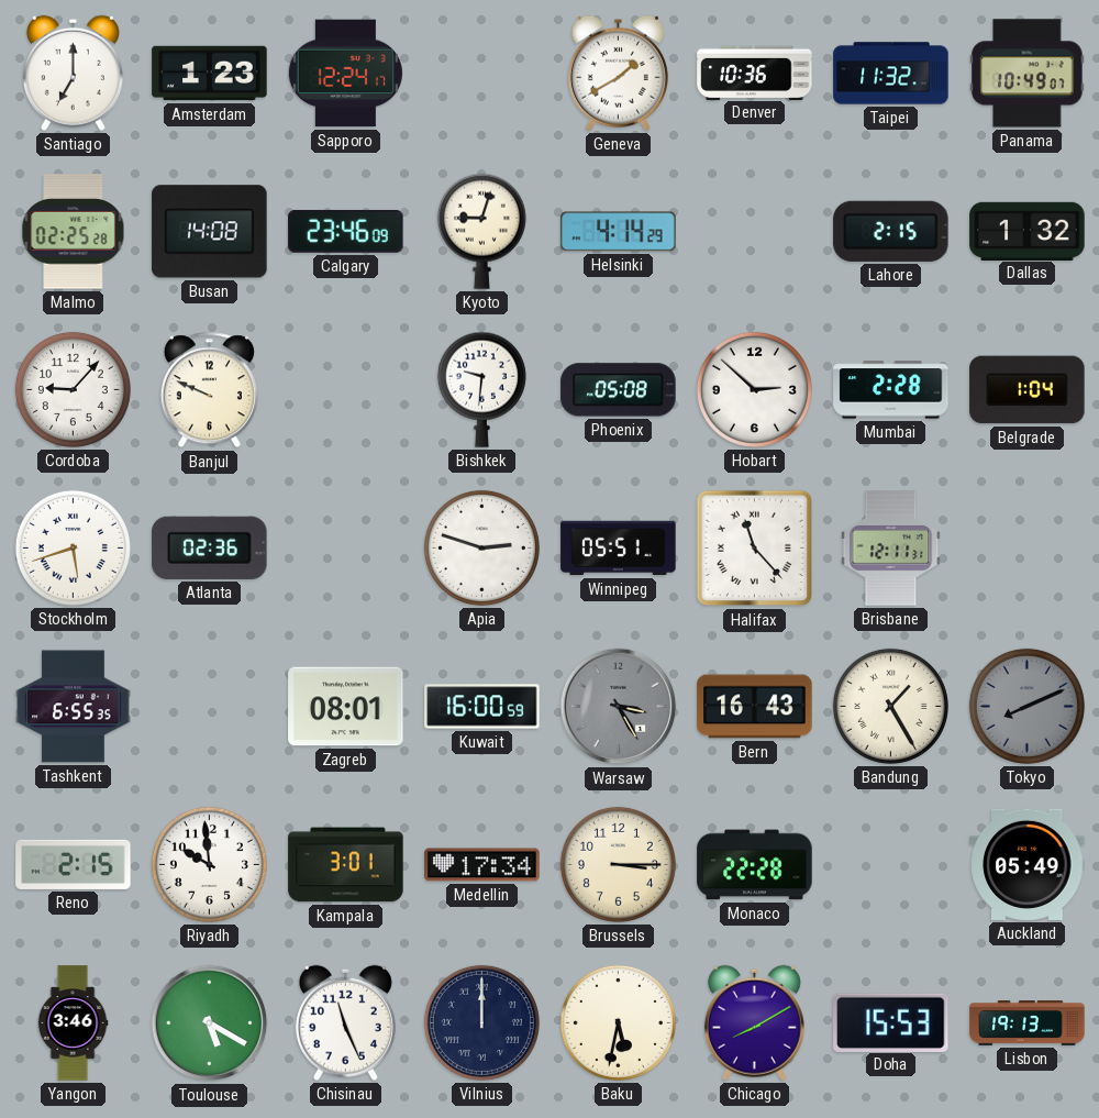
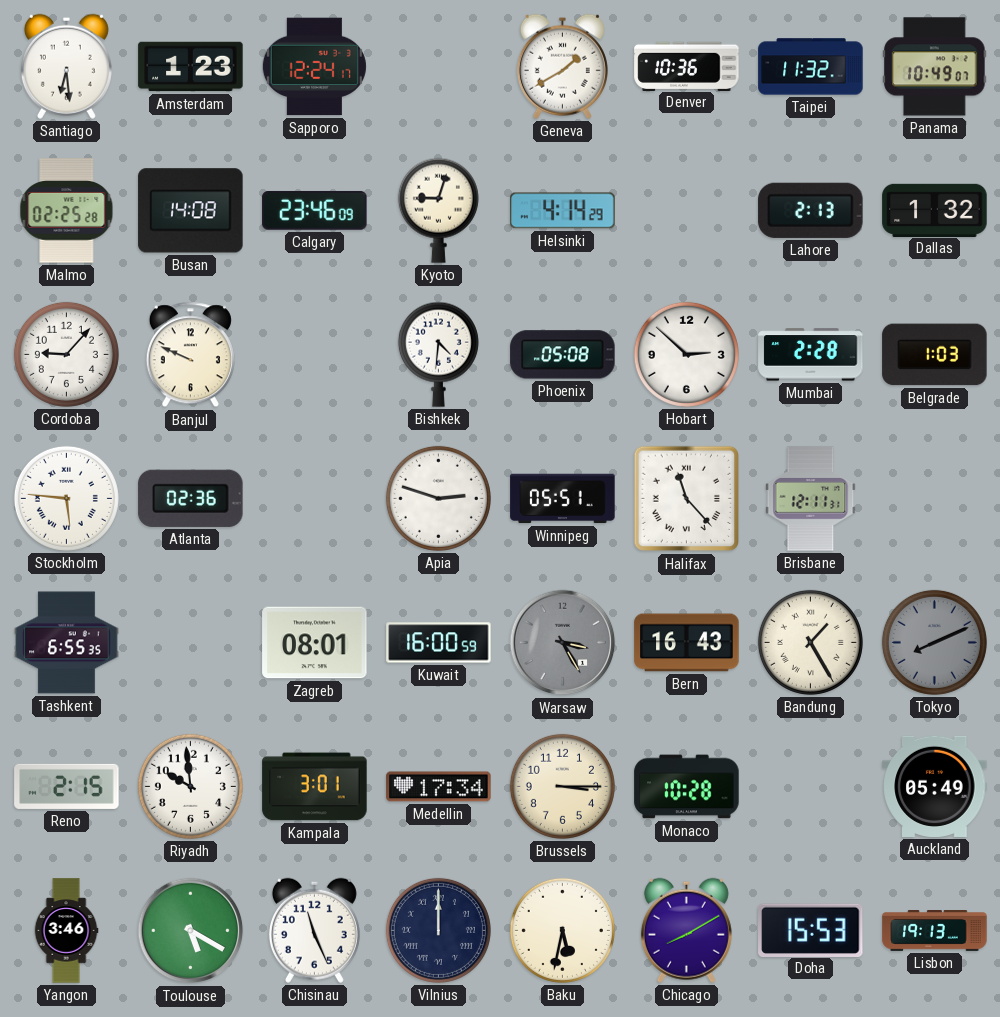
Santiago: 7:00 -> 6:29
Lahore: 2:15 -> 2:13
Bishkek: 9:31 -> 4:31
Belgrade: 1:04 -> 1:03
Stockholm: 5:42 -> 5:46
Monaco: 22:28 -> 10:28
